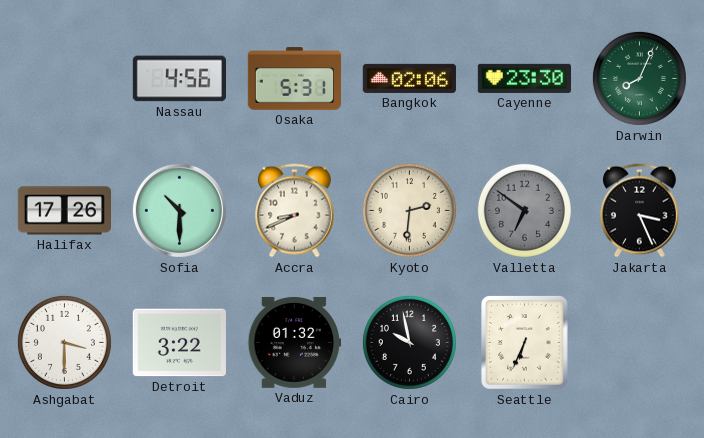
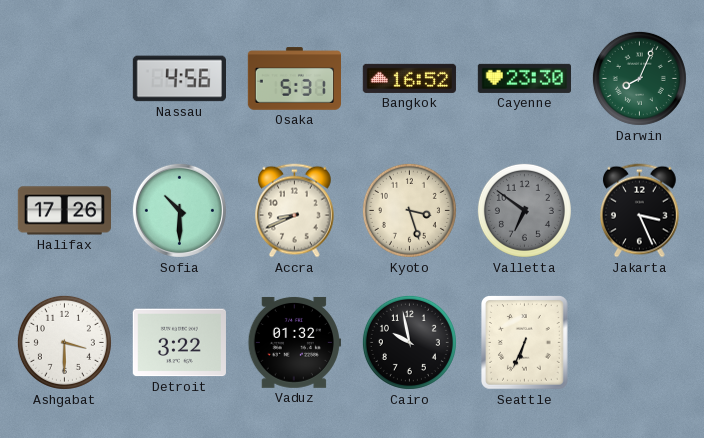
Bangkok: 02:06 -> 16:52
Kyoto: 2:31 -> 3:27
